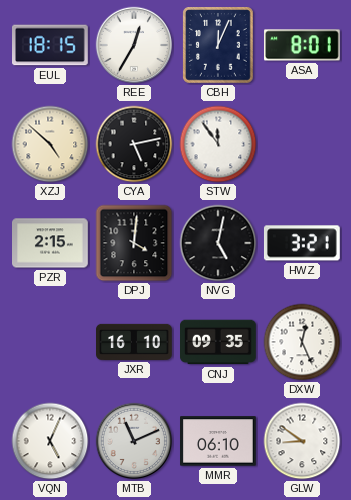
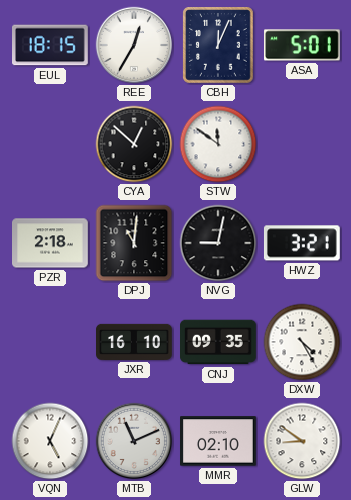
ASA: 8:01 -> 5:01
XZJ: 4:52 -> none
CYA: 5:13 -> 12:52
STW: 11:54 -> 11:51
PZR: 2:15 -> 2:18
DPJ: 4:01 -> 11:01
NVG: 5:02 -> 9:02
DXW: 12:26 -> 4:25
MMR: 06:10 -> 02:10
